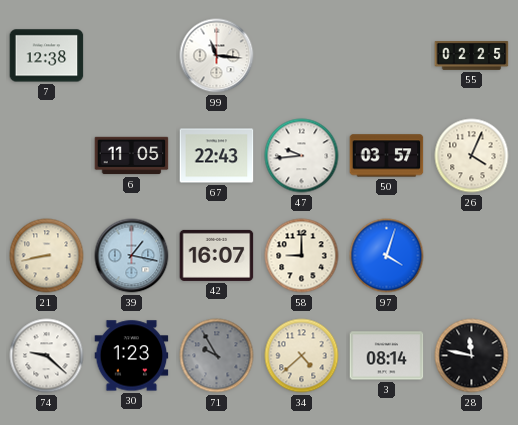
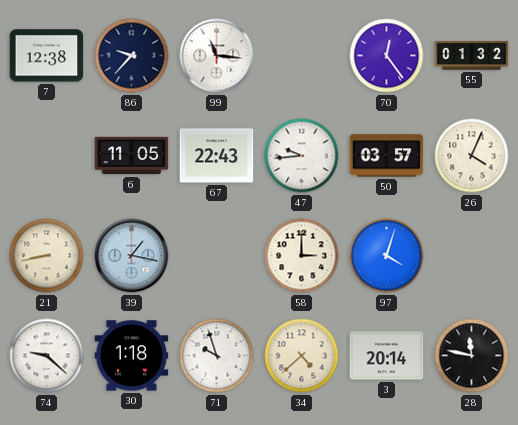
86: none -> 9:37
70: none -> 12:24
55: 02:25 -> 01:32
42: 16:07 -> none
58: 9:00 -> 3:00
30: 1:23 -> 1:18
71: 9:55 -> 9:57
71 dial: grey -> white
3: 08:14 -> 20:14
